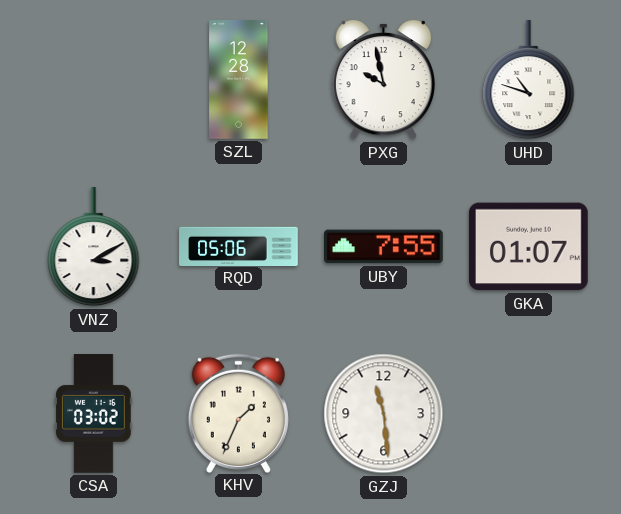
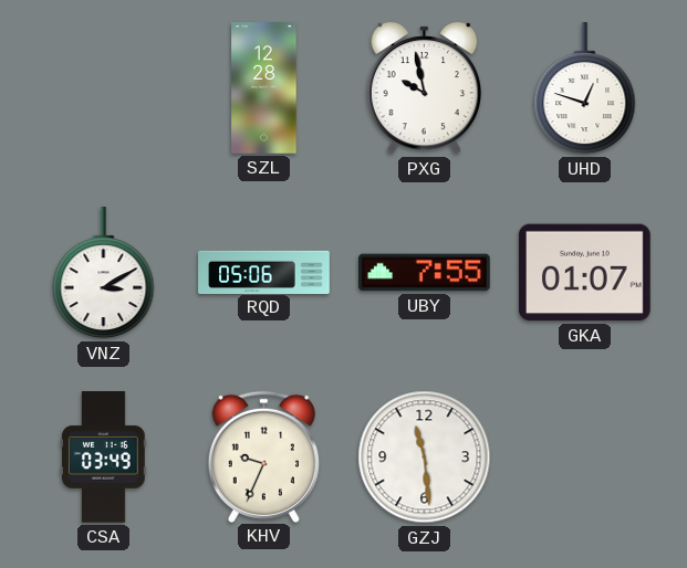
UHD: 10:48 -> 12:48
CSA: 03:02 -> 03:49
KHV: 1:34 -> 9:34
